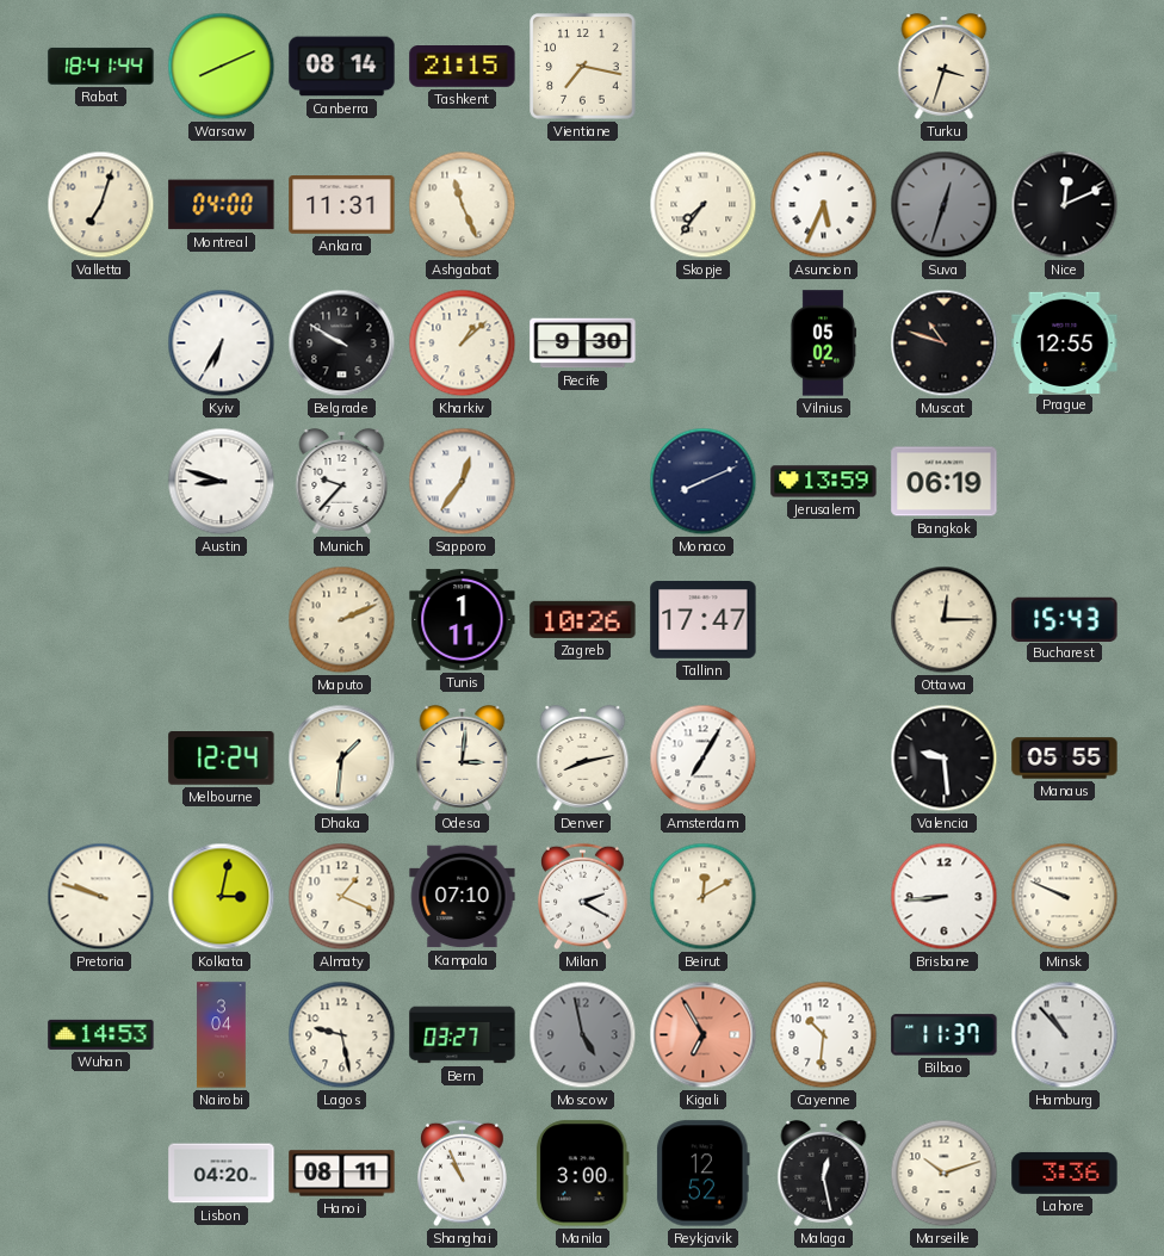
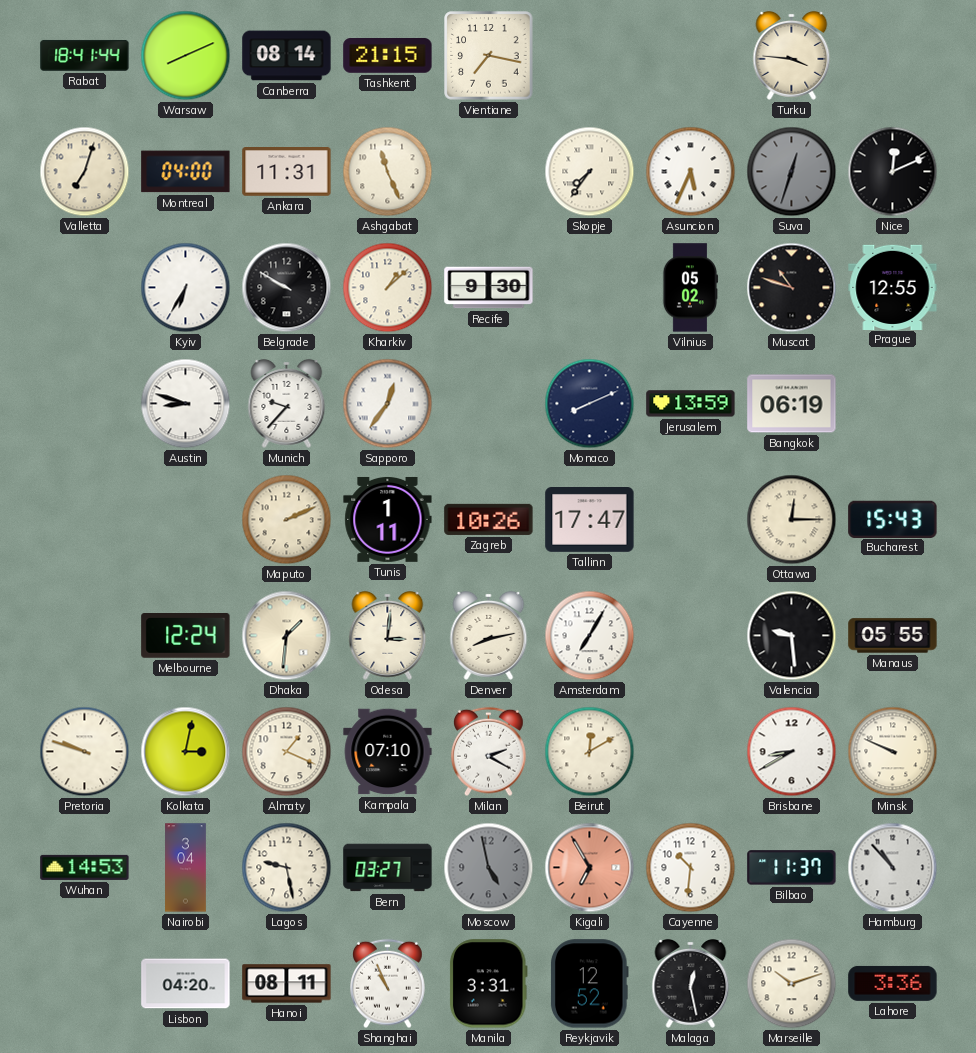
Turku: 3:33 -> 3:46
Brisbane: 8:44 -> 8:40
Manila: 3:00 -> 3:31
